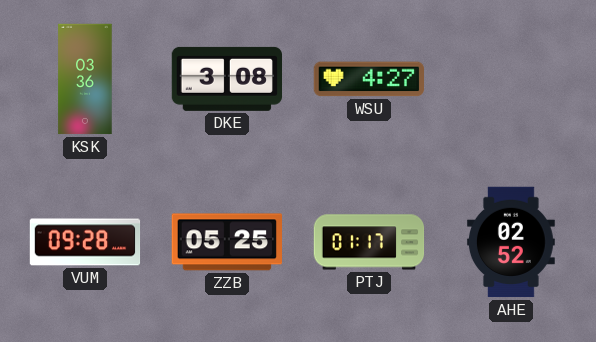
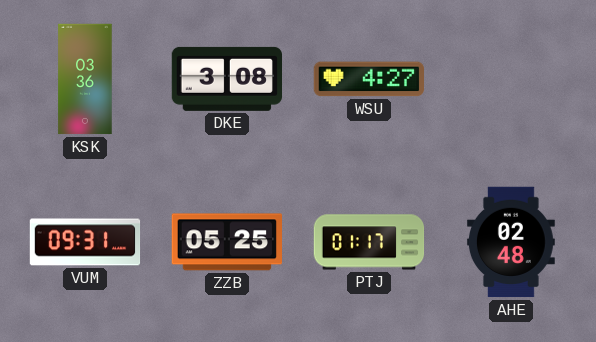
VUM: 09:28 -> 09:31
AHE: 02:52 -> 02:48
